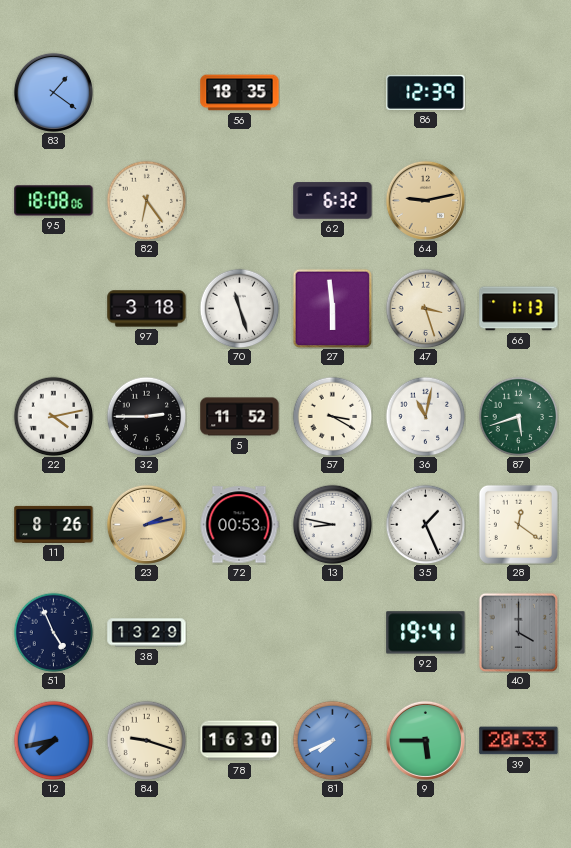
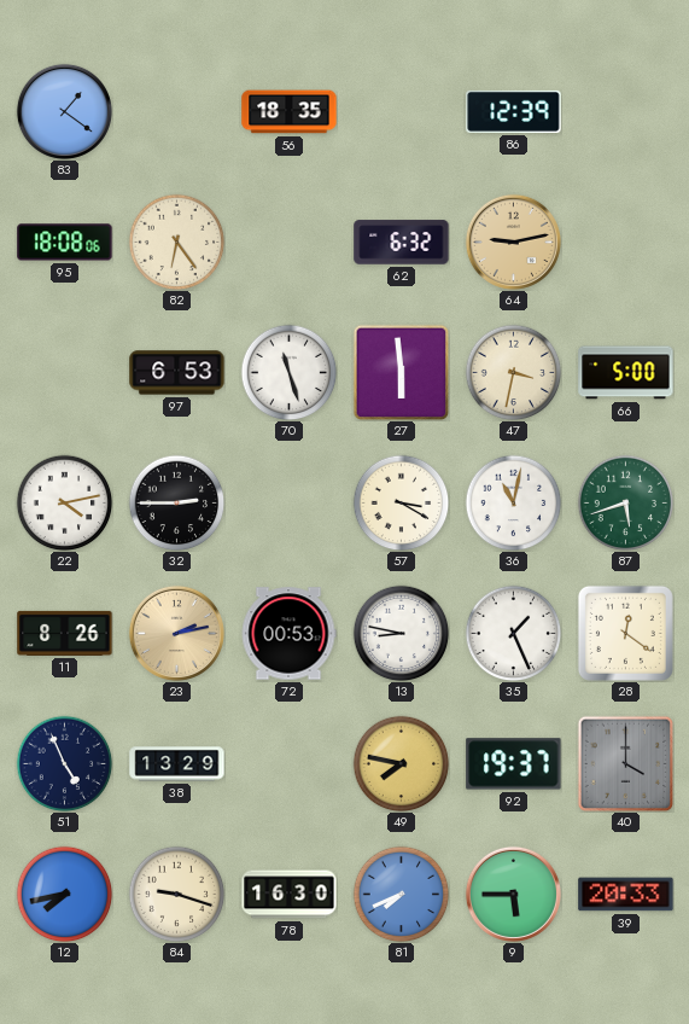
97: 3:18 -> 6:53
47: 3:27 -> 3:32
66: 1:13 -> 5:00
5: 11:52 -> none
49: none -> 7:47
92: 19:41 -> 19:37
